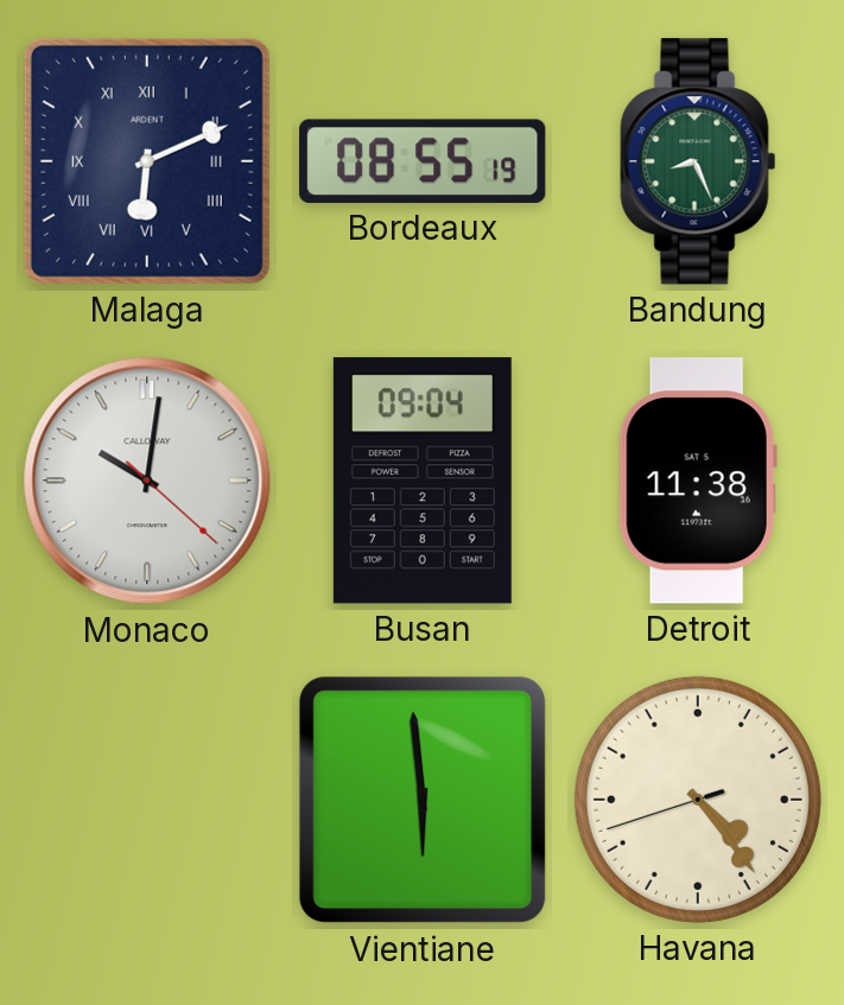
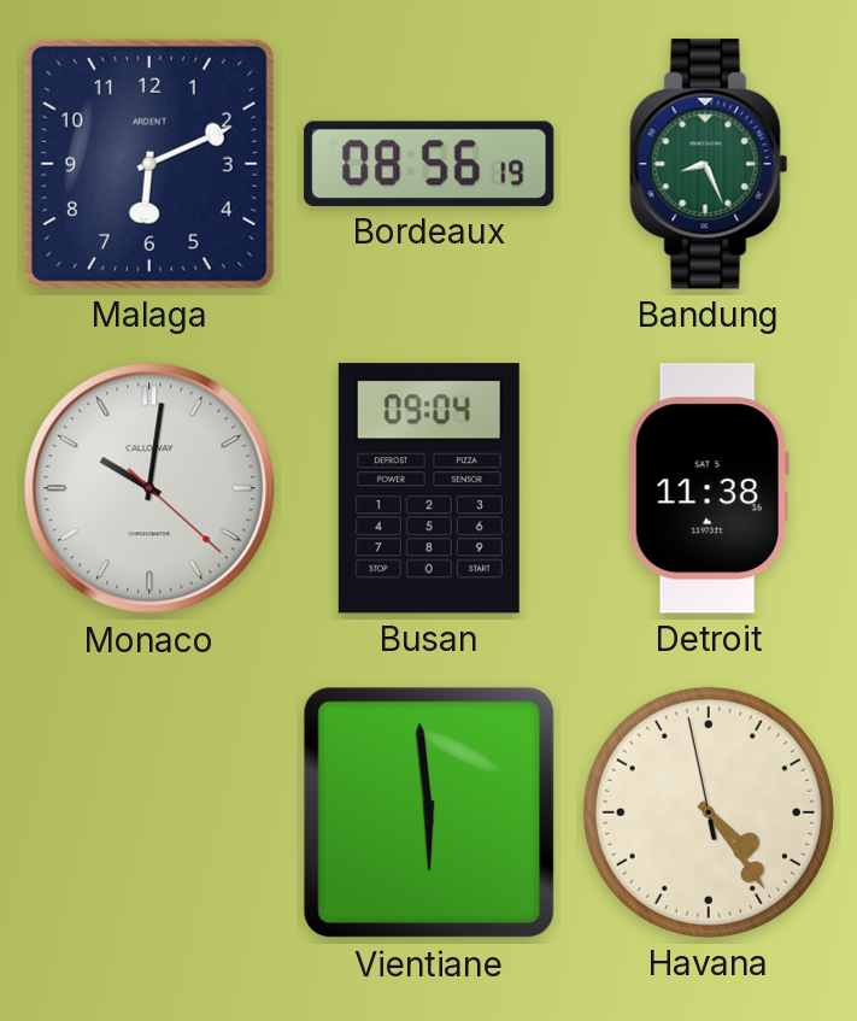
Malaga numerals: Roman -> Arabic
Bordeaux: 08:55 -> 08:56
Havana: 4:23:42 -> 4:23:58
